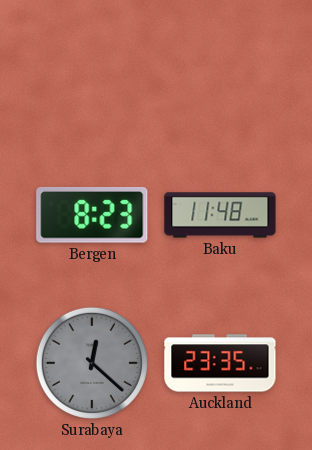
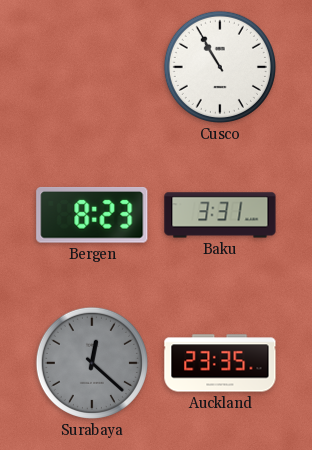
Cusco: none -> 10:55
Baku: 11:48 -> 3:31
